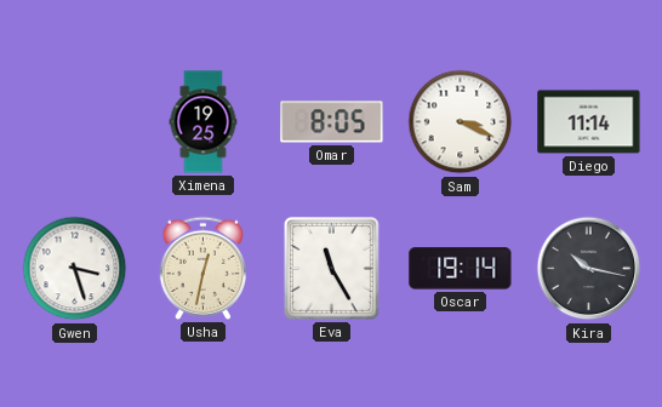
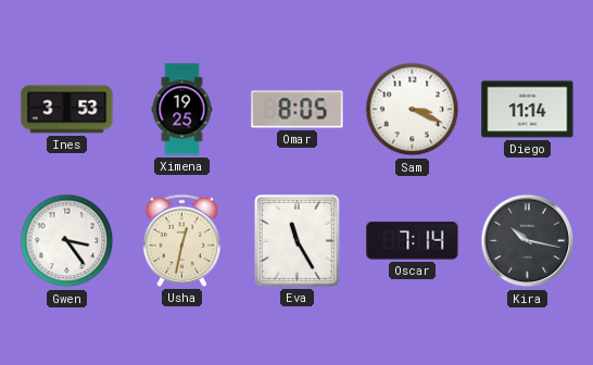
Ines: none -> 3:53
Gwen: 3:27 -> 3:24
Oscar: 19:14 -> 7:14
